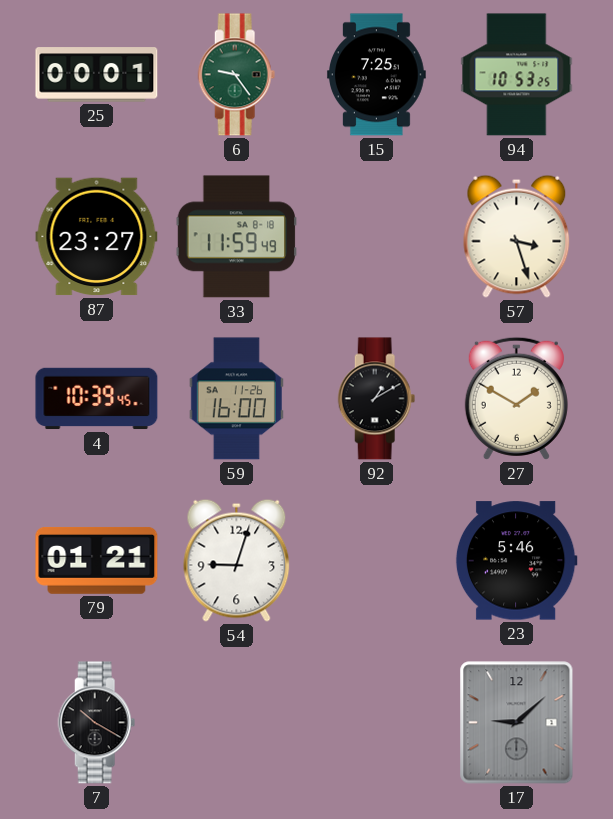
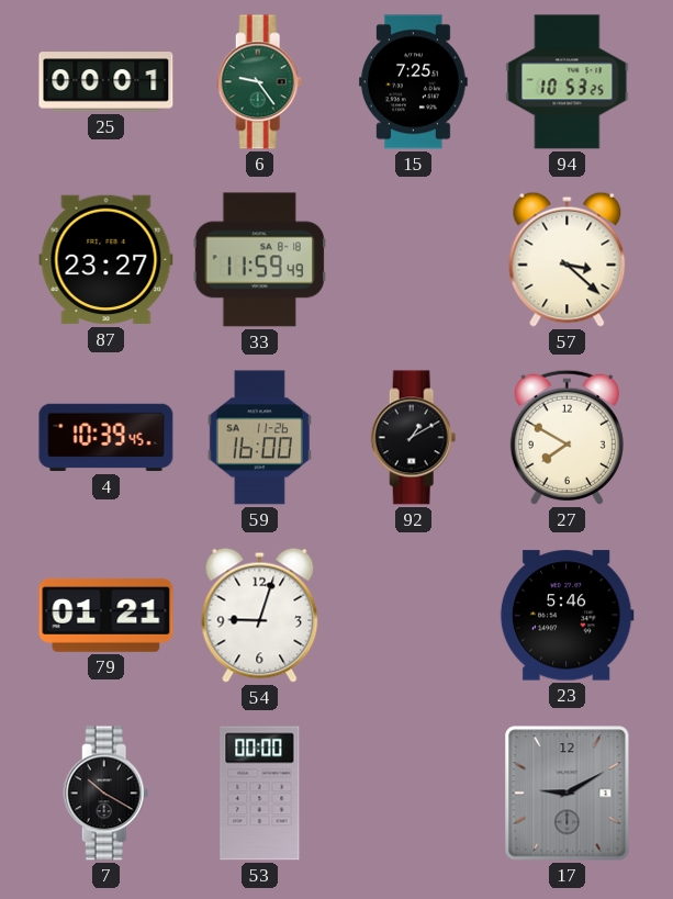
57: 3:27 -> 3:22
27: 1:50 -> 7:50
53: none -> 00:00
17: 9:08 -> 9:10
